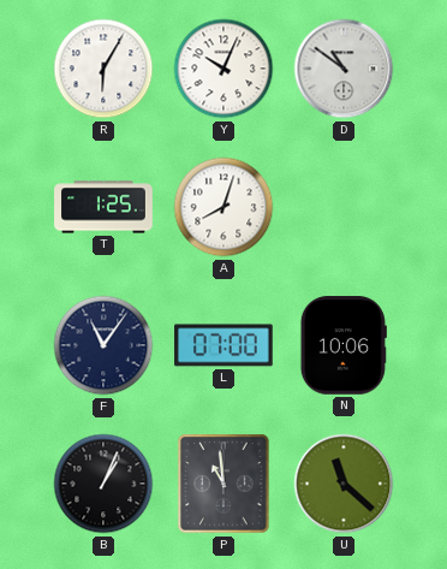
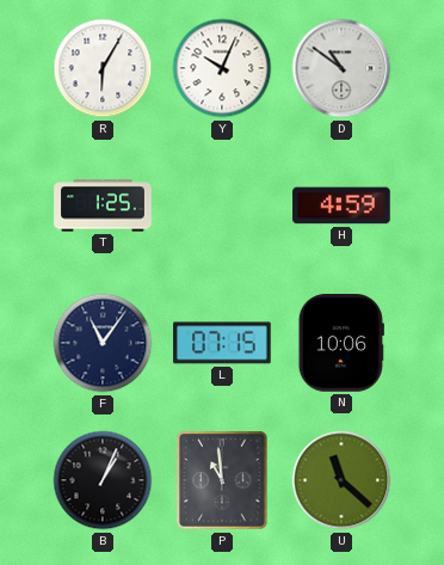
A: 8:03 -> none
H: none -> 4:59
L: 07:00 -> 07:15
